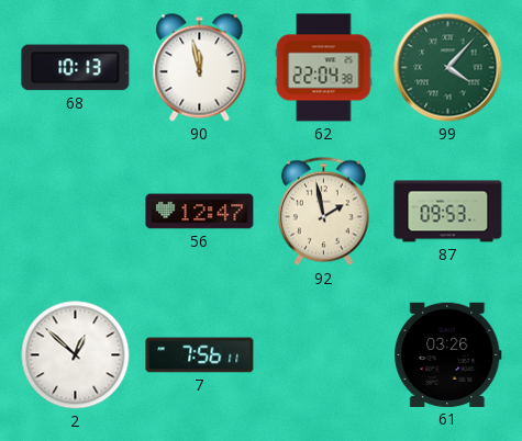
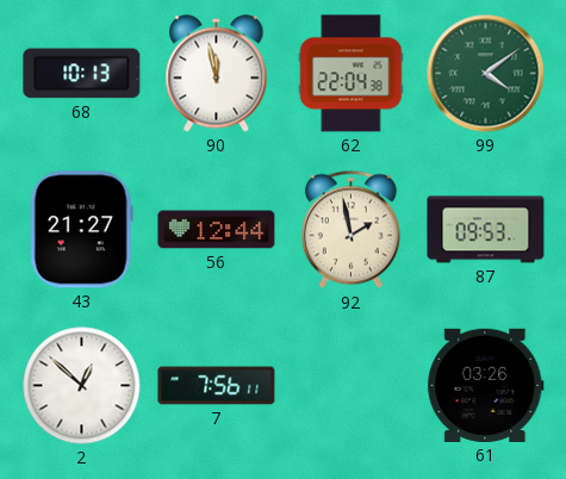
99: 4:07 -> 4:09
43: none -> 21:27
56: 12:47 -> 12:44
